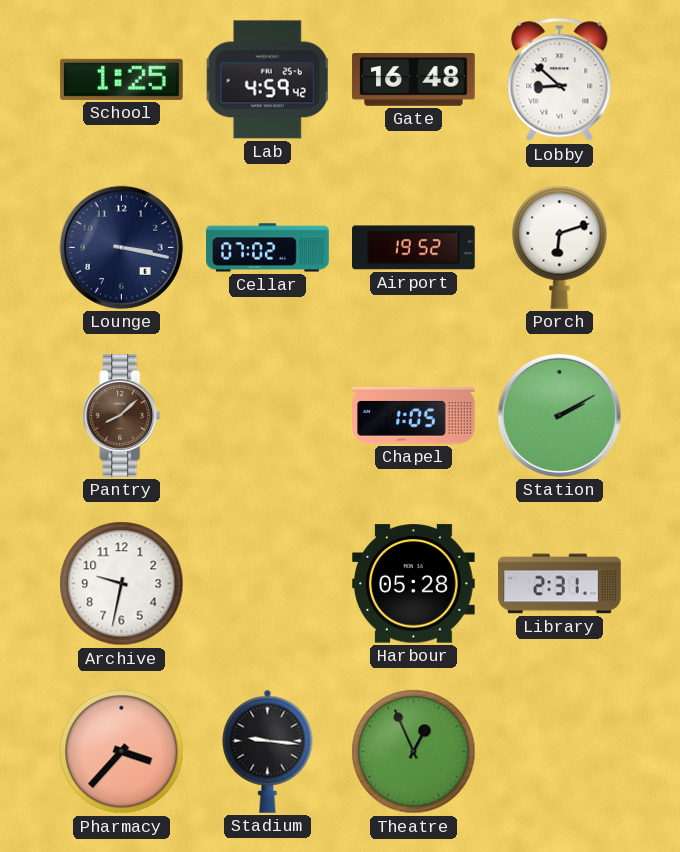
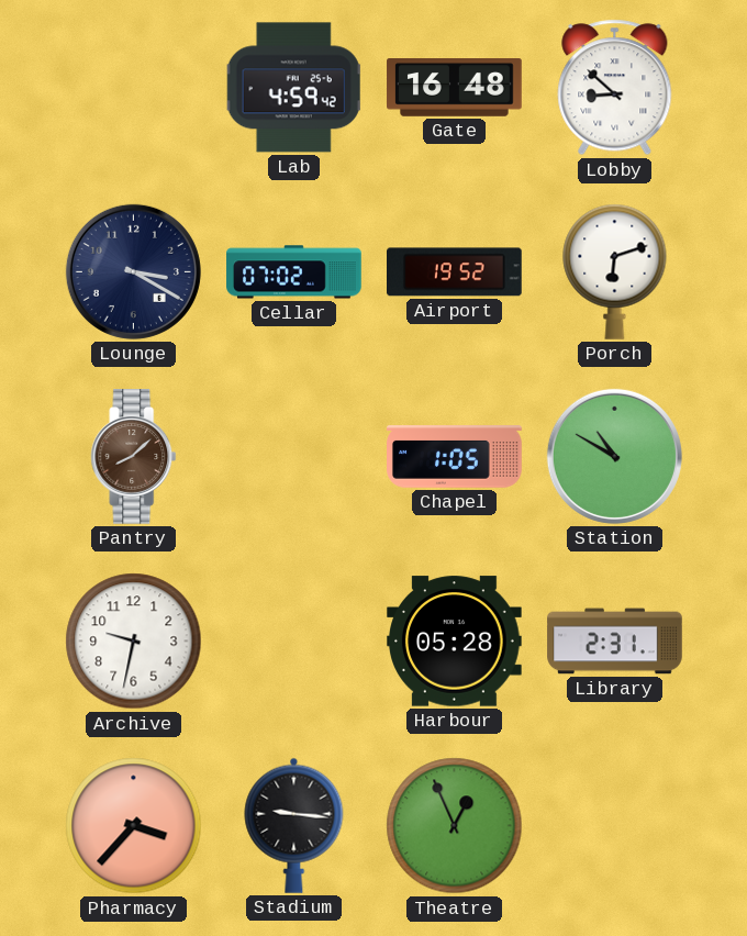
School: 1:25 -> none
Lounge: 3:17 -> 3:20
Station: 2:10 -> 10:50
